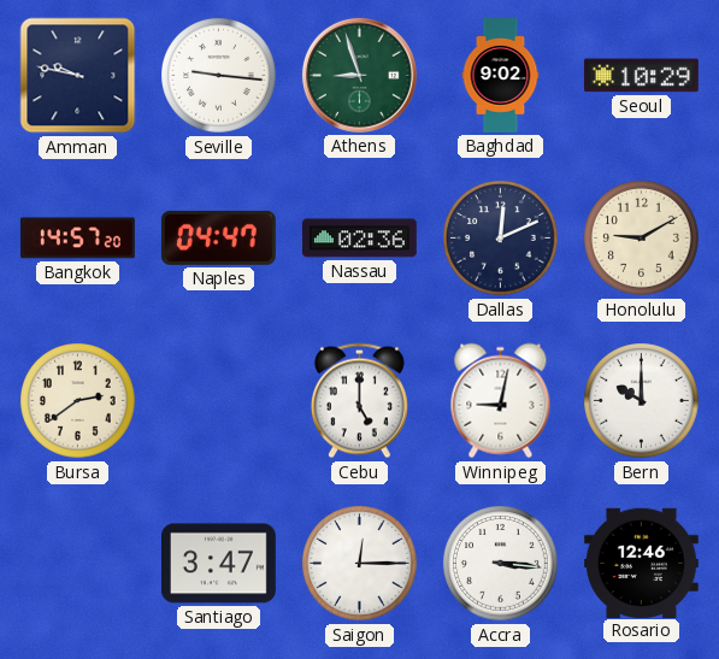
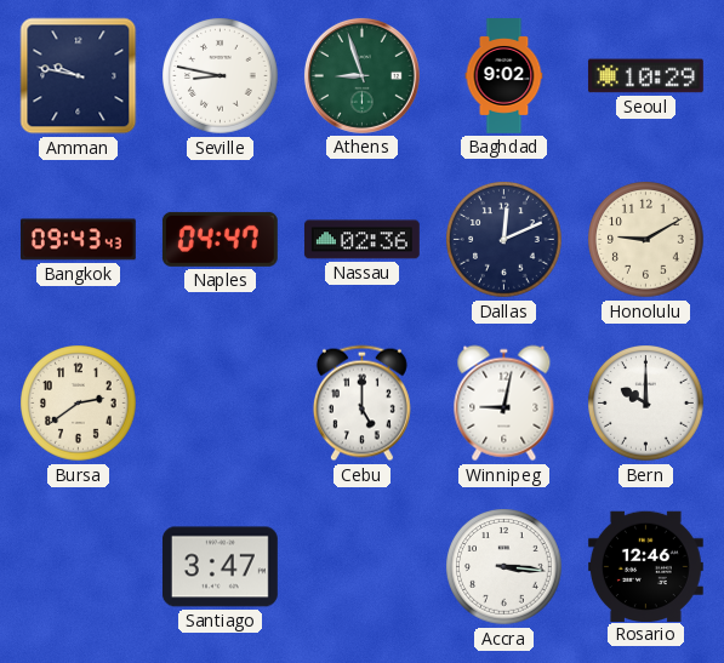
Seville: 9:16 -> 8:47
Bangkok: 14:57 -> 09:43
Saigon: 12:15 -> none
